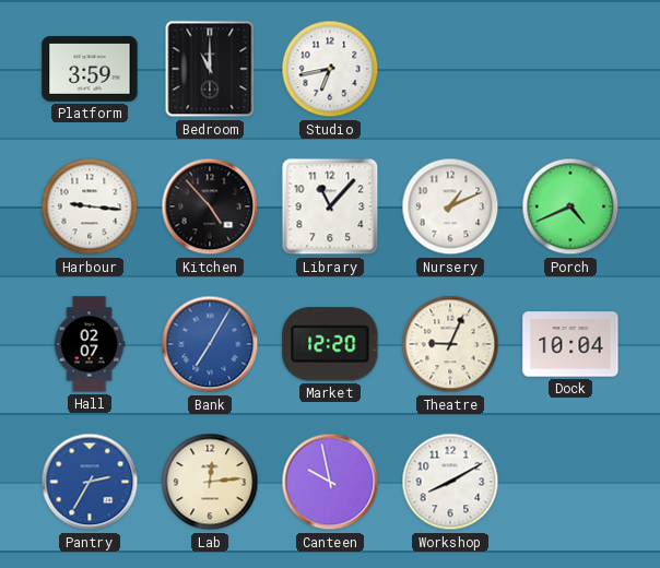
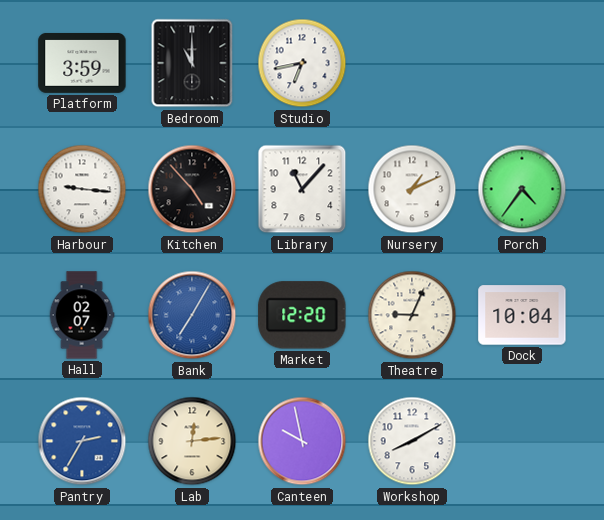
Porch: 4:41 -> 4:36
